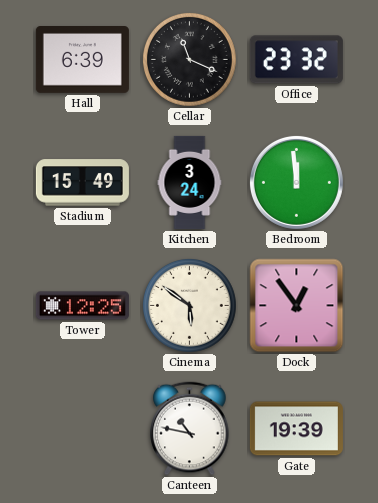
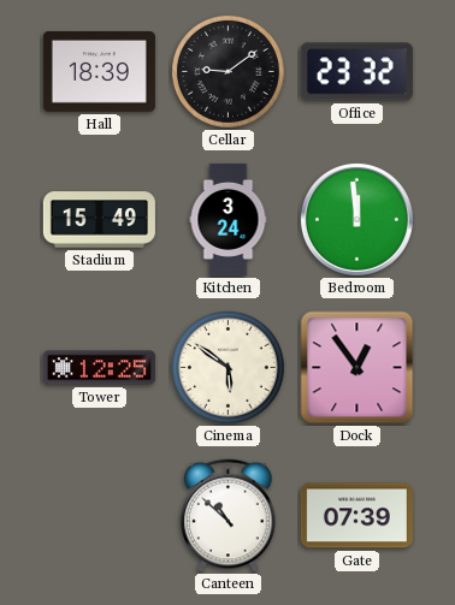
Hall: 6:39 -> 18:39
Cellar: 11:19 -> 9:09
Canteen: 10:47 -> 10:52
Gate: 19:39 -> 07:39
